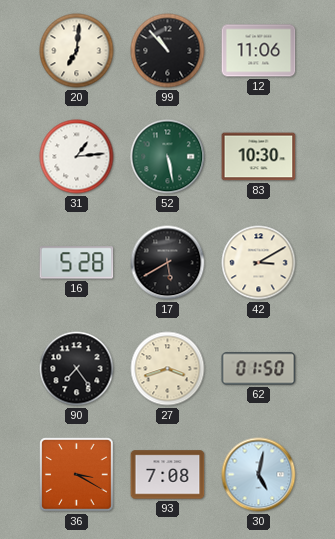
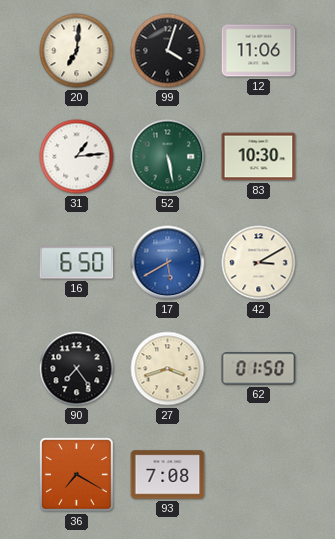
99: 10:53 -> 4:03
16: 5:28 -> 6:50
17 dial: black -> blue
36: 3:20 -> 7:20
30: 5:02 -> none
